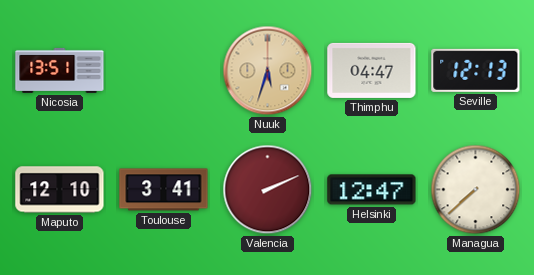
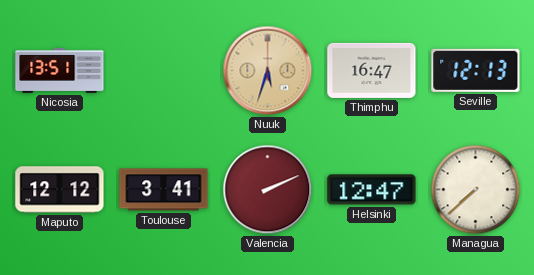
Thimphu: 04:47 -> 16:47
Maputo: 12:10 -> 12:12
